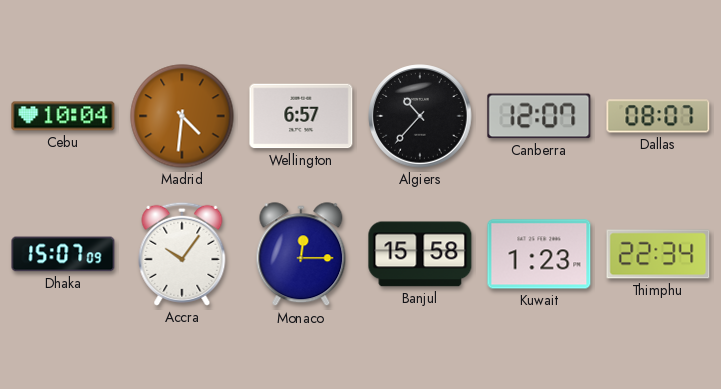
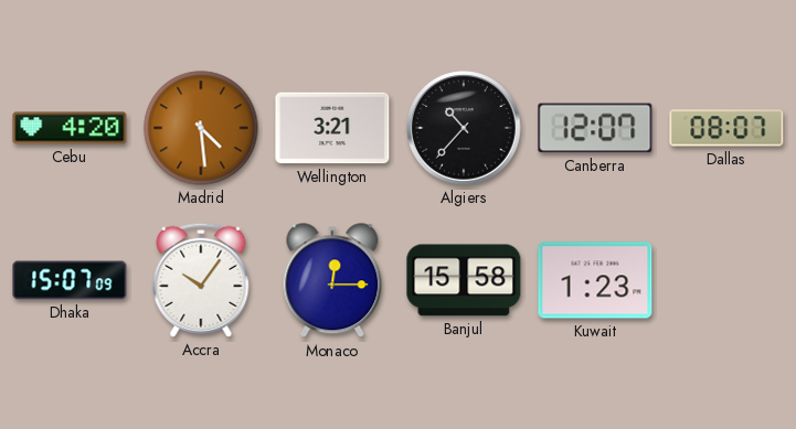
Cebu: 10:04 -> 4:20
Madrid: 4:31 -> 4:29
Wellington: 6:57 -> 3:21
Thimphu: 22:34 -> none
